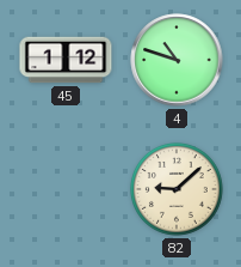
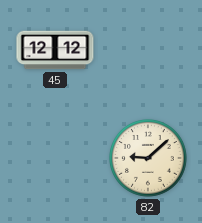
45: 1:12 -> 12:12
4: 10:48 -> none
